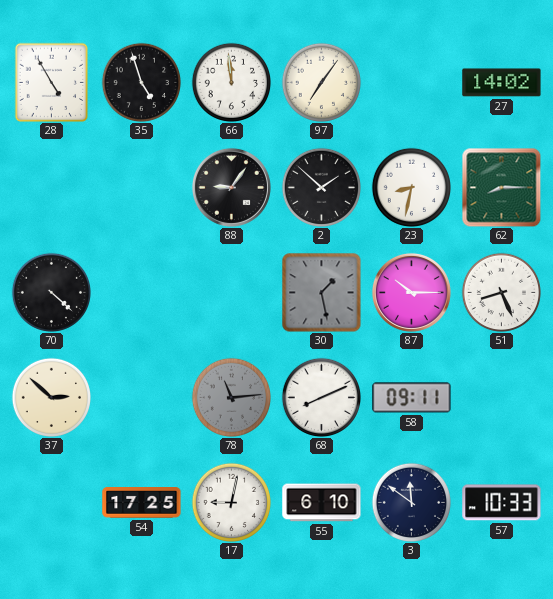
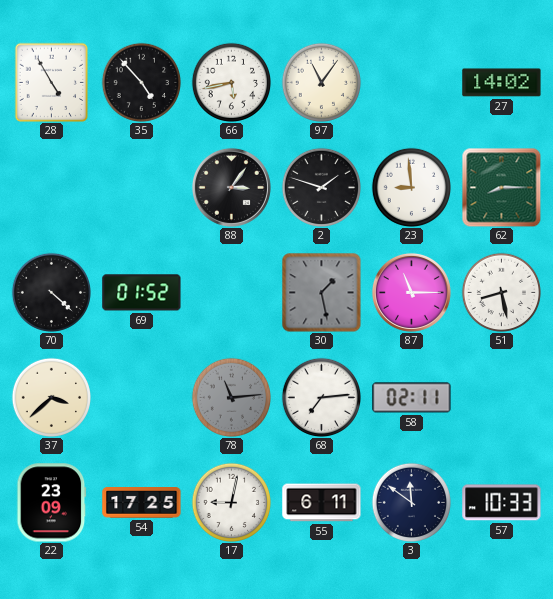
35: 4:57 -> 4:53
66: 11:59 -> 5:43
97: 7:06 -> 11:06
88: 9:06 -> 3:06
2: 1:52 -> 1:48
23: 8:32 -> 8:59
69: none -> 01:52
87: 10:15 -> 11:15
51: 8:26 -> 8:28
37: 2:52 -> 3:38
68: 8:11 -> 7:14
58: 09:11 -> 02:11
22: none -> 23:09
55: 6:10 -> 6:11
